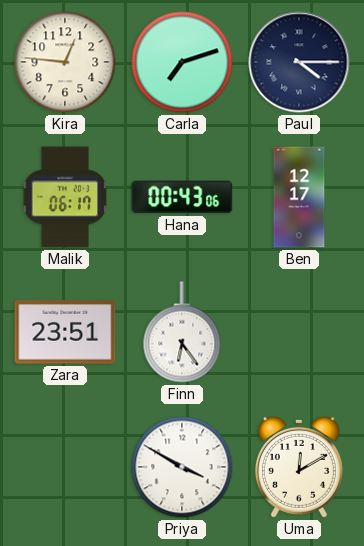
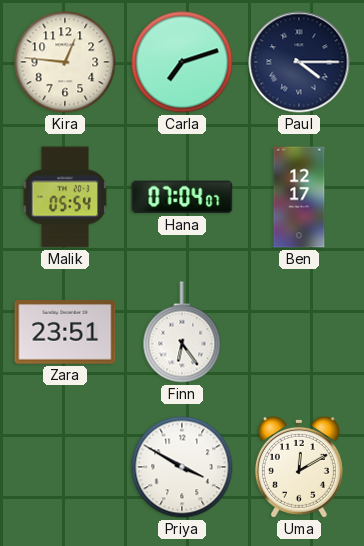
Malik: 06:17 -> 05:54
Hana: 00:43 -> 07:04
